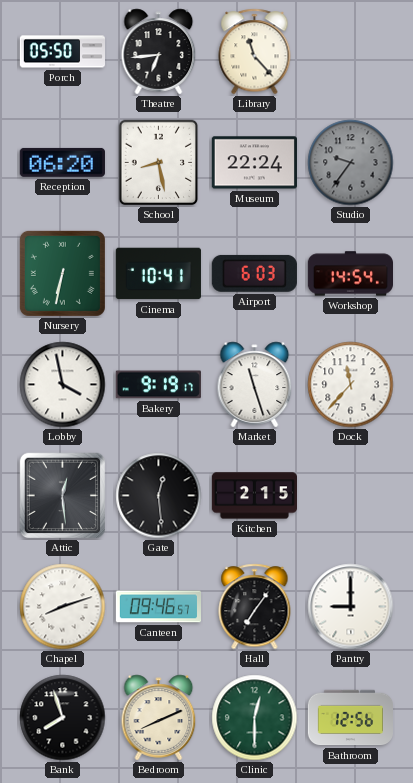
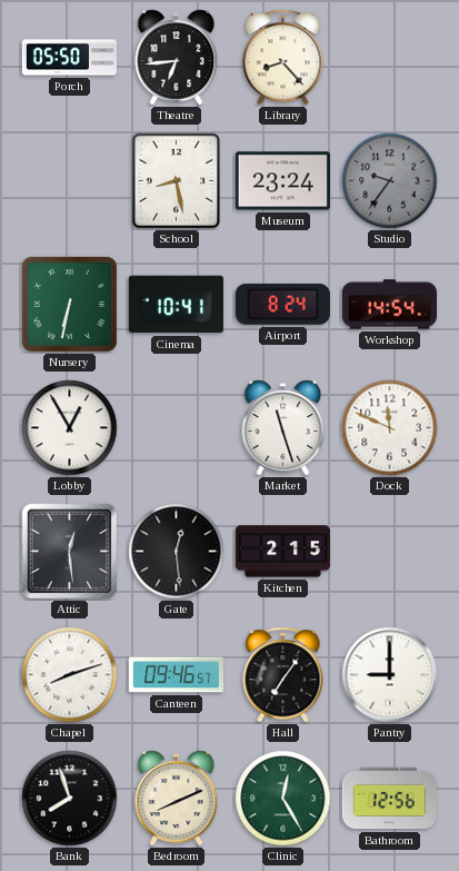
Library: 11:23 -> 8:23
Reception: 06:20 -> none
Museum: 22:24 -> 23:24
Airport: 6:03 -> 8:24
Lobby: 3:58 -> 12:55
Bakery: 9:19 -> none
Dock: 11:37 -> 11:49
Clinic: 12:30 -> 12:25
